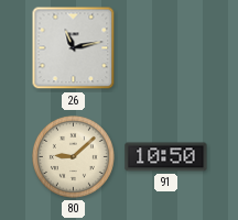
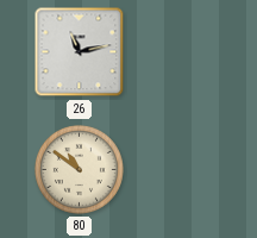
80: 9:08 -> 10:51
91: 10:50 -> none
